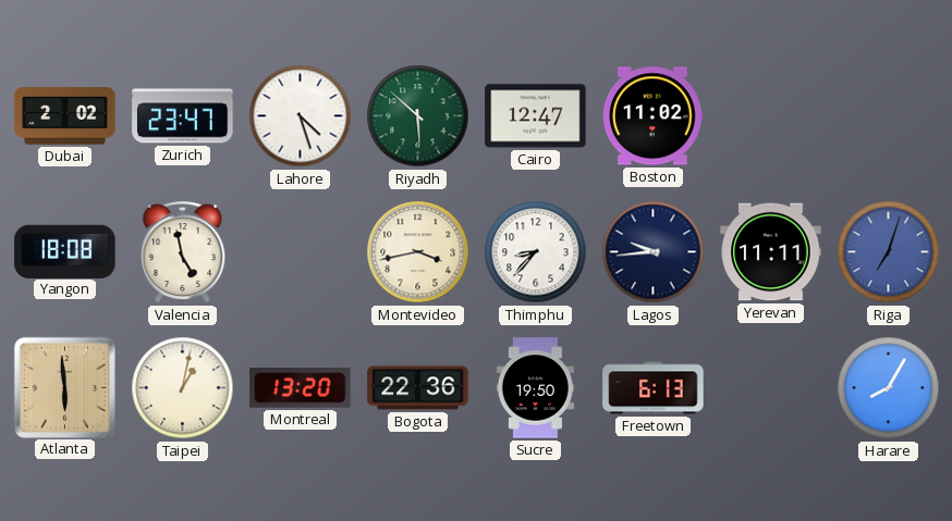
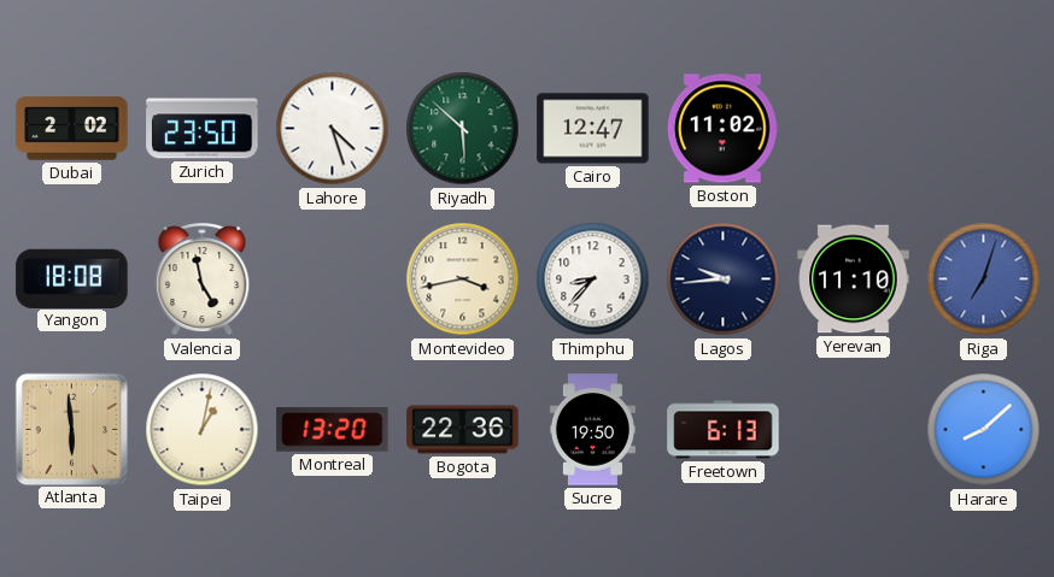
Zurich: 23:47 -> 23:50
Yerevan: 11:11 -> 11:10
Harare: 8:05 -> 8:08
